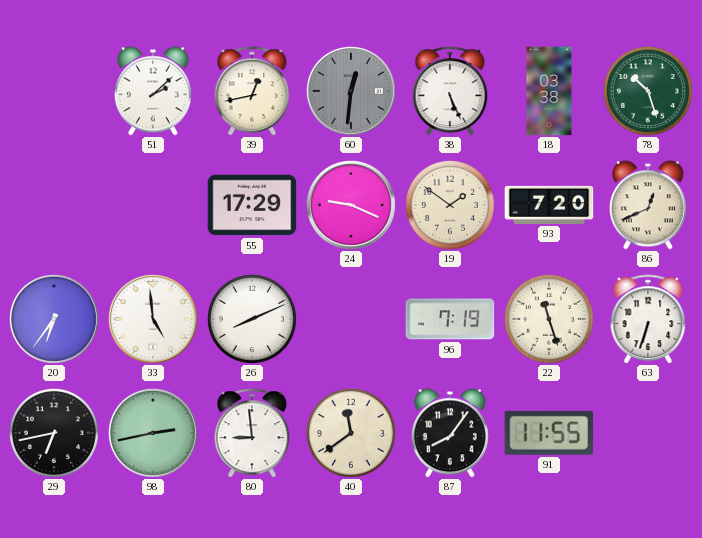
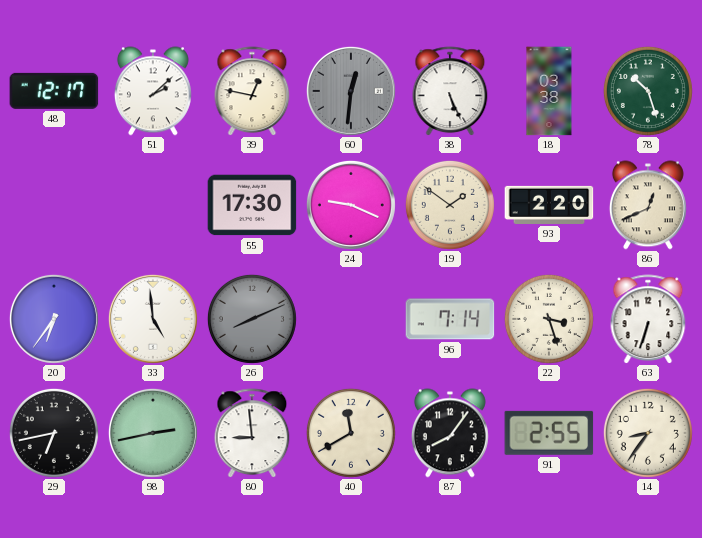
48: none -> 12:17
39: 12:43 -> 12:47
55: 17:29 -> 17:30
93: 7:20 -> 2:20
26 dial: white -> grey
96: 7:19 -> 7:14
22: 11:27 -> 3:27
40: 11:39 -> 11:40
91: 11:55 -> 2:55
14: none -> 8:36
